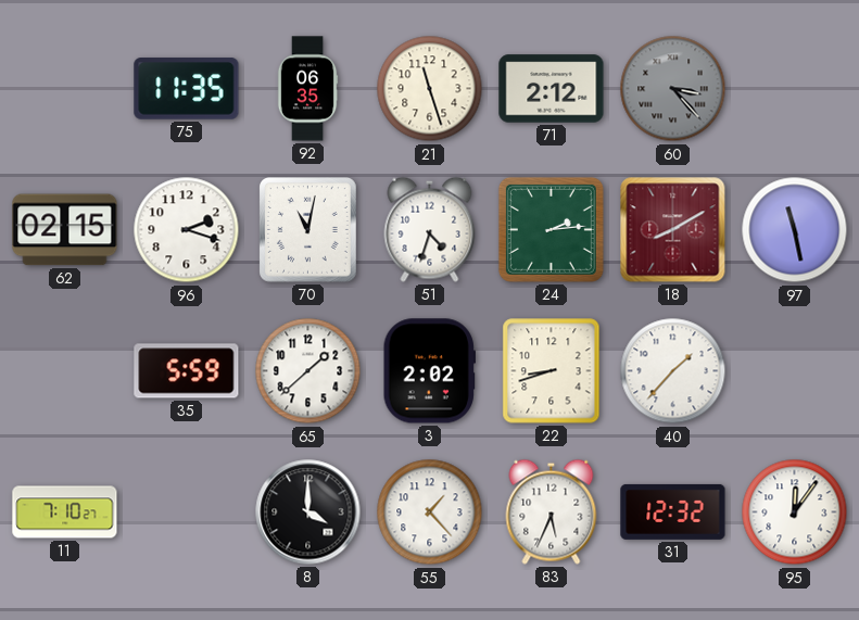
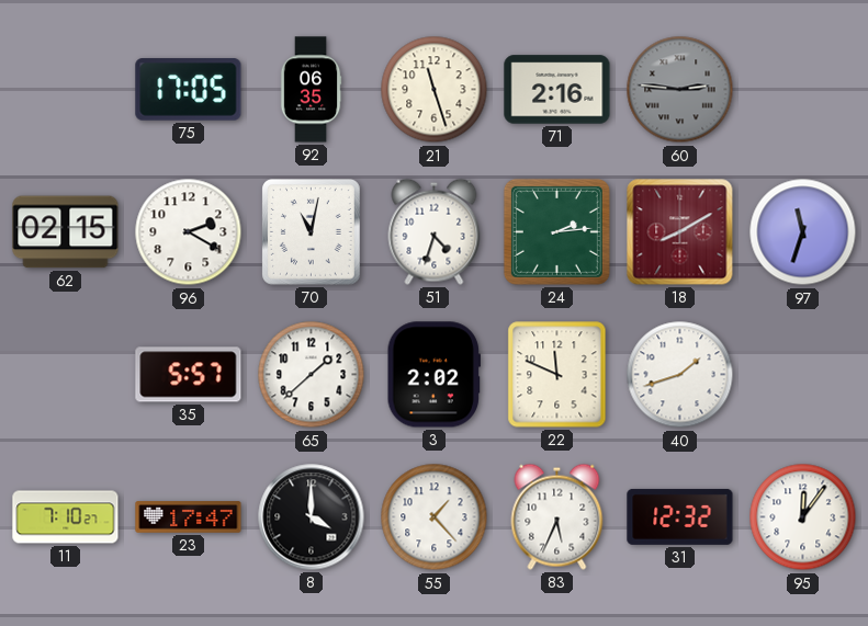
75: 11:35 -> 17:05
71: 2:12 -> 2:16
60: 3:23 -> 2:46
96: 2:18 -> 2:20
97: 11:28 -> 11:33
35: 5:59 -> 5:57
22: 8:42 -> 11:49
40: 1:37 -> 1:42
23: none -> 17:47
